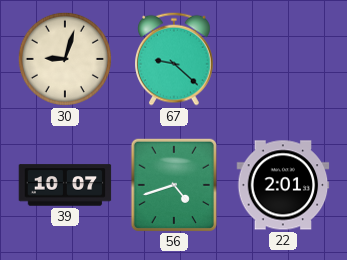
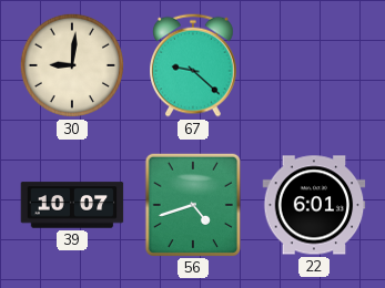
30: 9:03 -> 9:01
22: 2:01 -> 6:01
